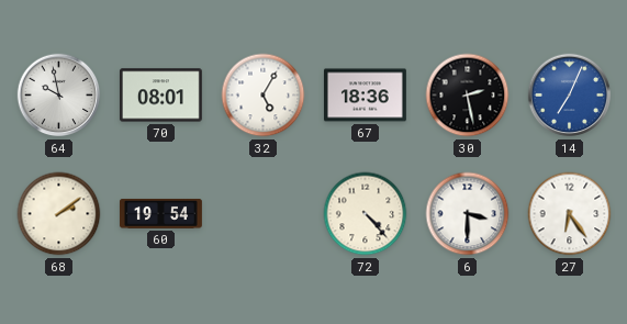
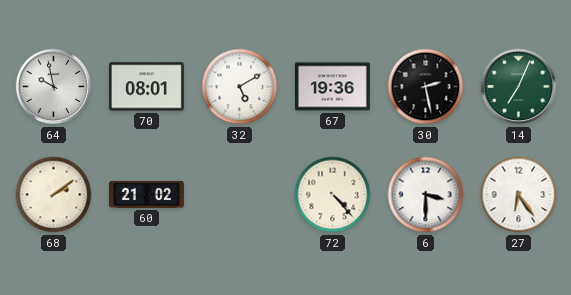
32: 5:05 -> 5:10
67: 18:36 -> 19:36
14 dial: blue -> green
60: 19:54 -> 21:02
